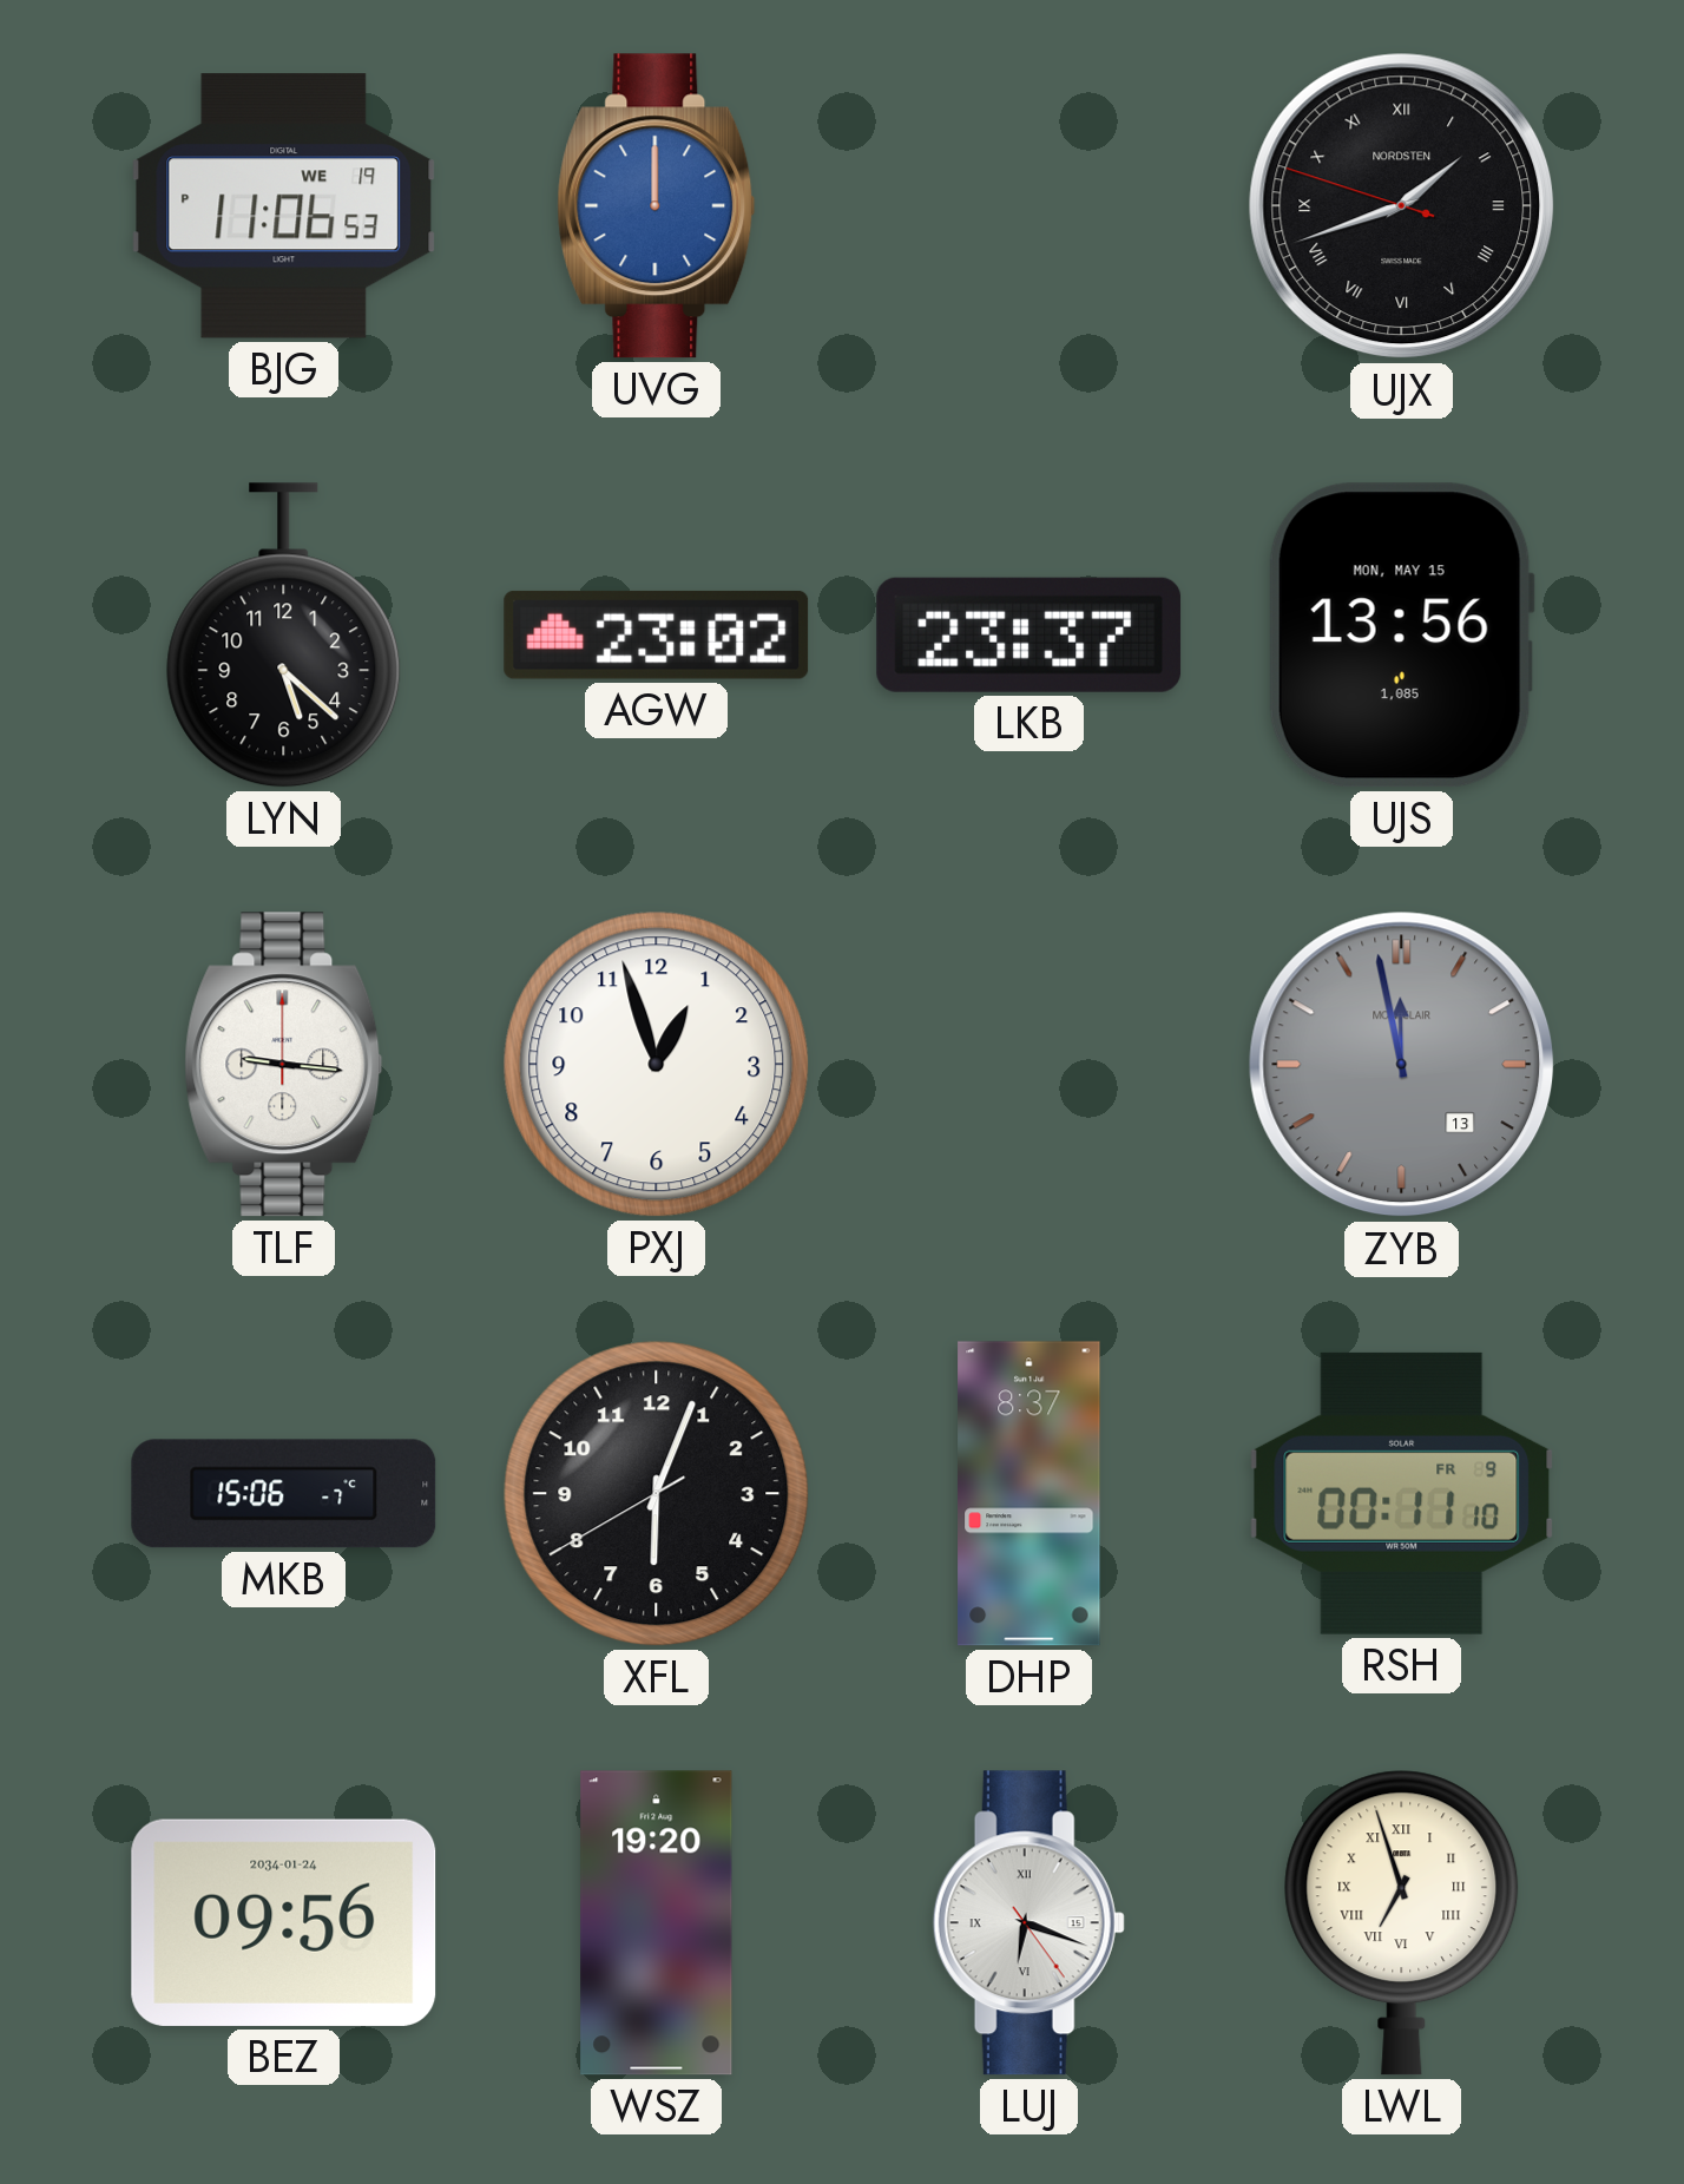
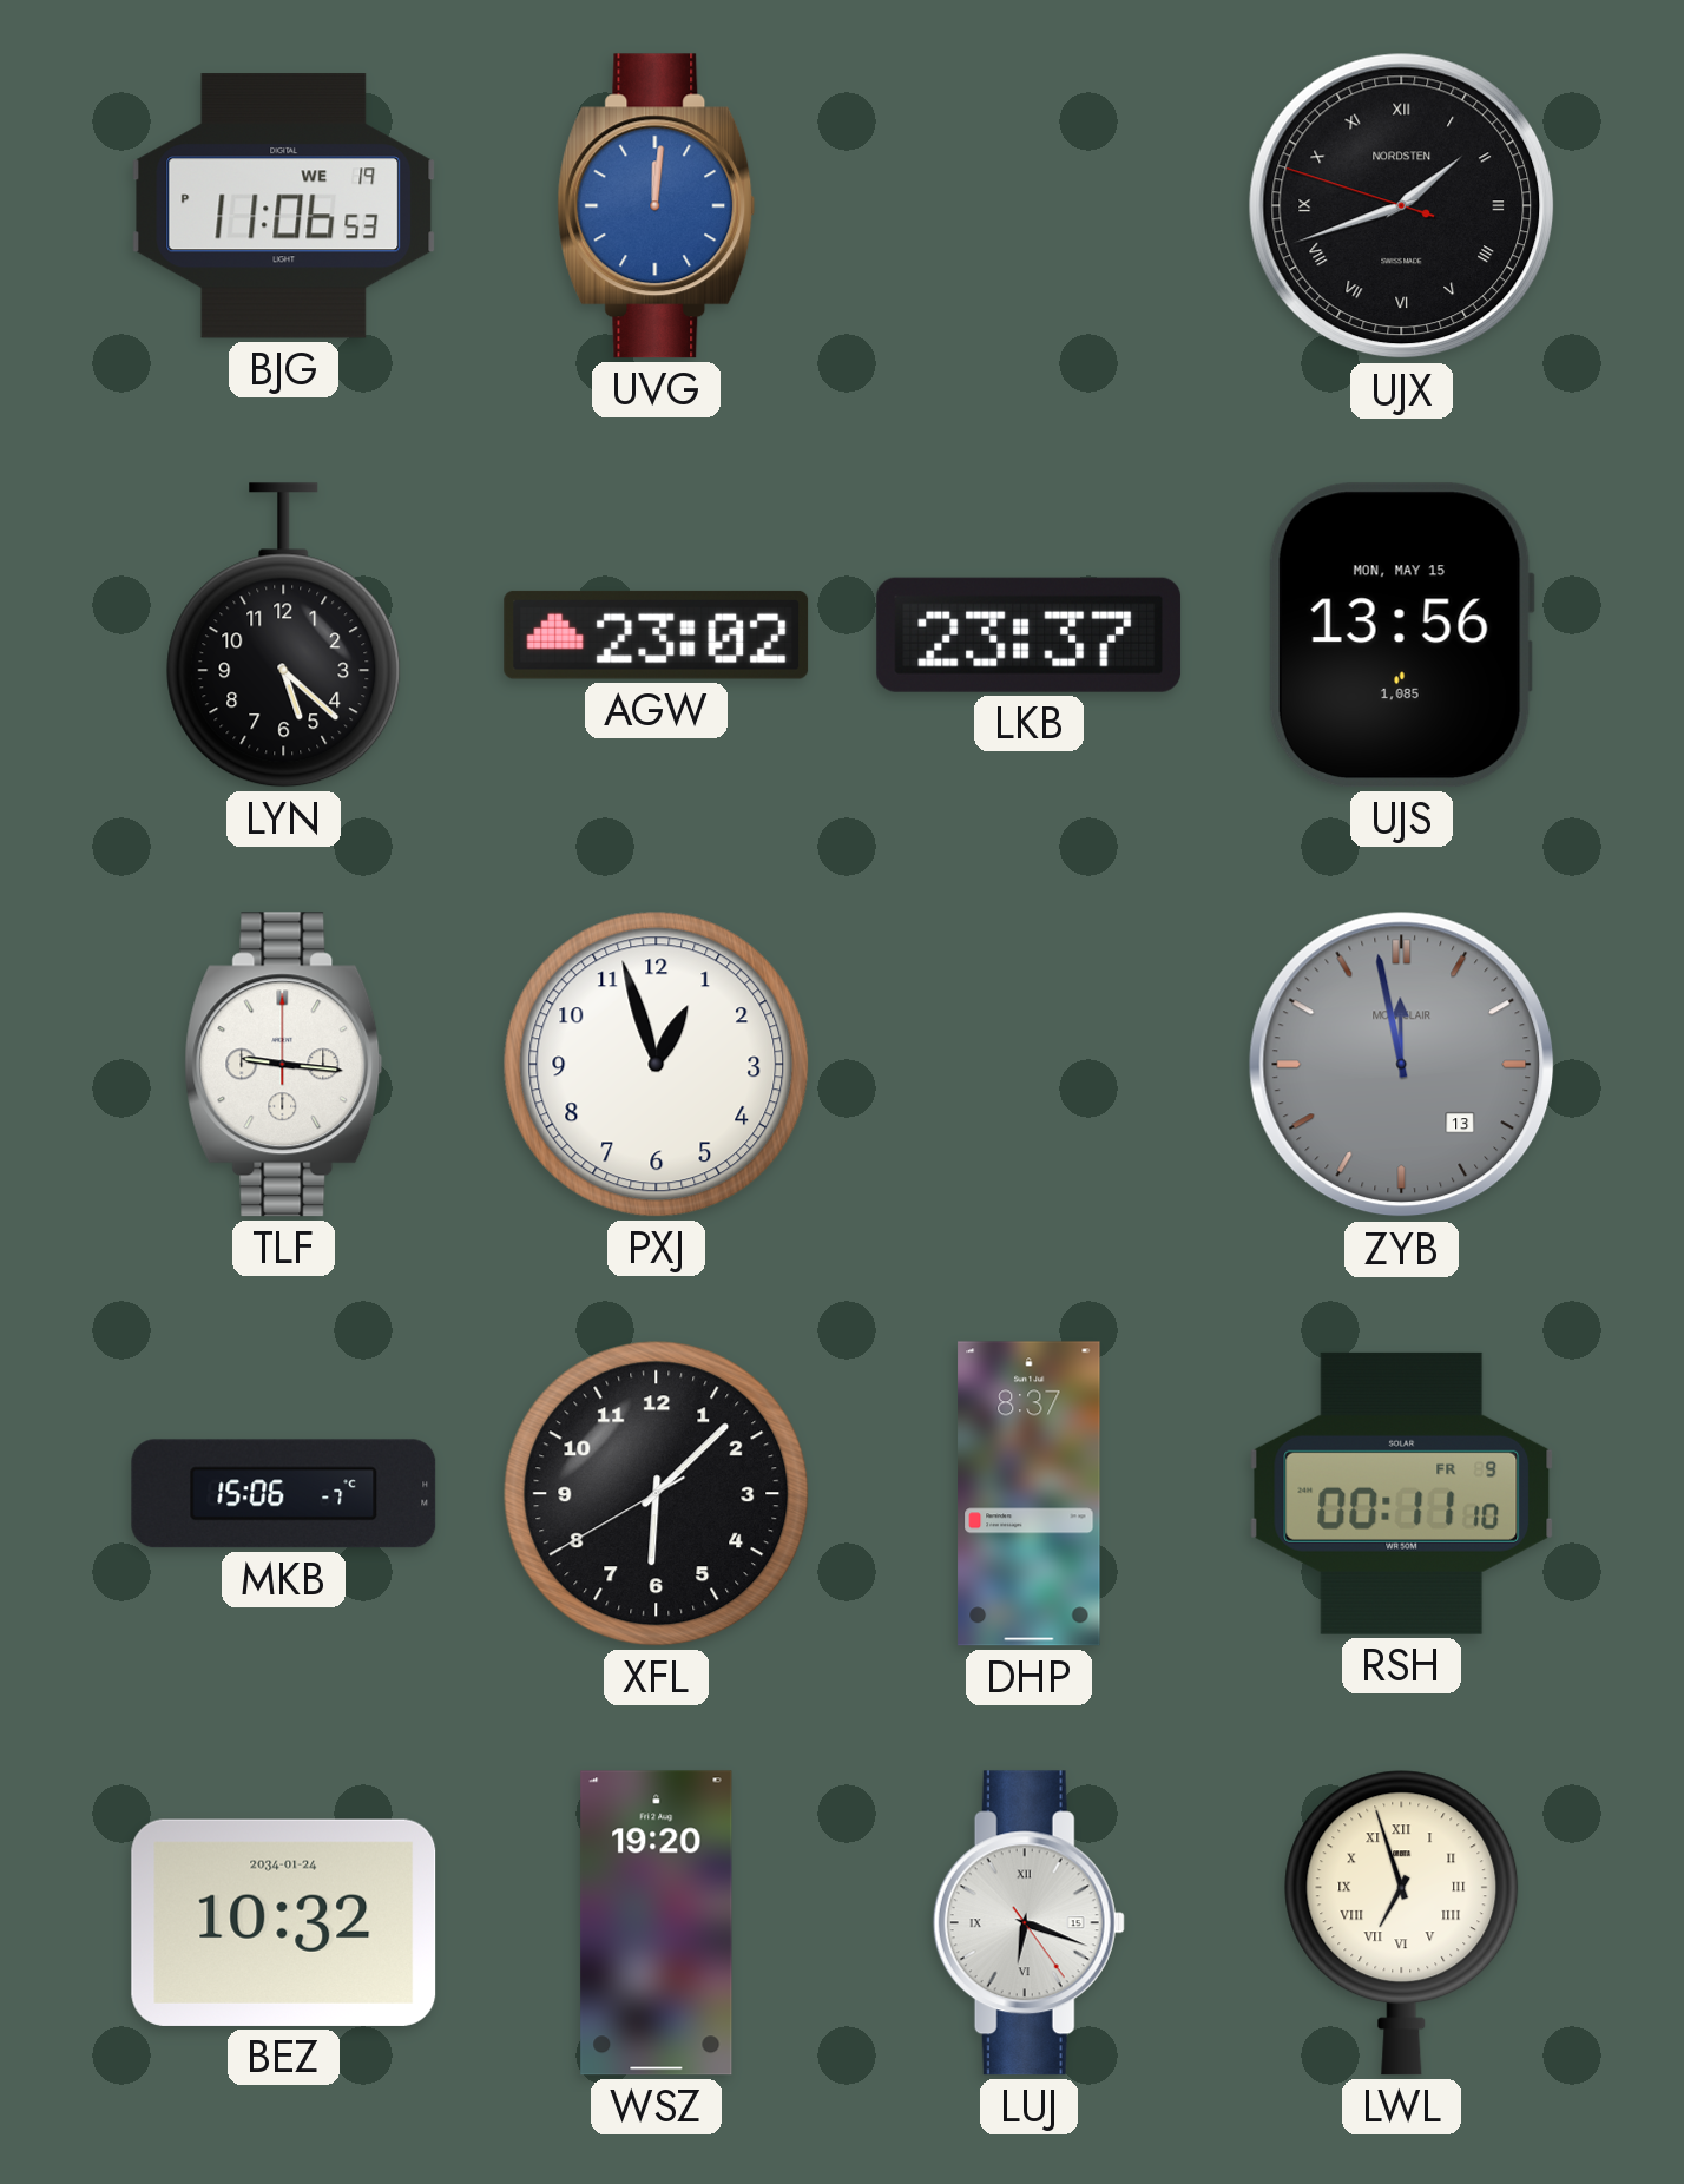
UVG: 12:00 -> 12:01
XFL: 6:03 -> 6:07
BEZ: 09:56 -> 10:32
